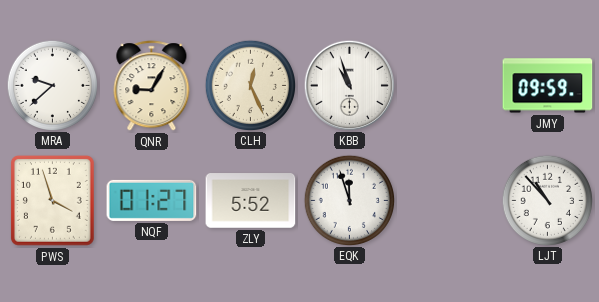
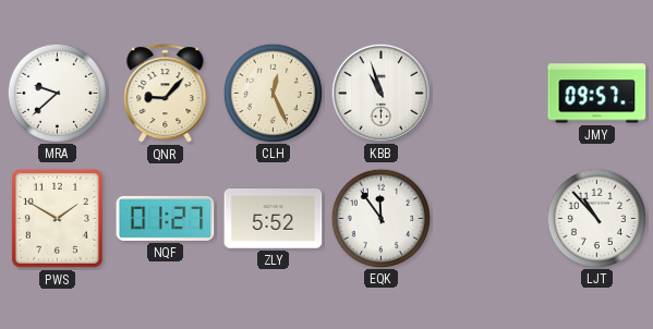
QNR: 9:05 -> 9:07
JMY: 09:59 -> 09:57
PWS: 3:57 -> 1:50
EQK: 11:57 -> 11:54
